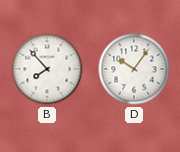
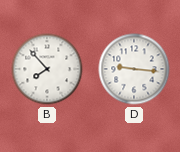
D: 10:06 -> 9:16
